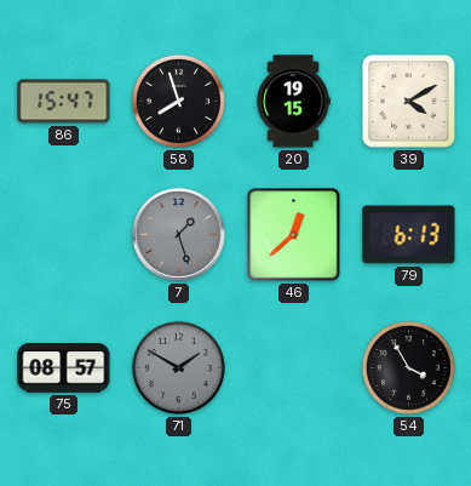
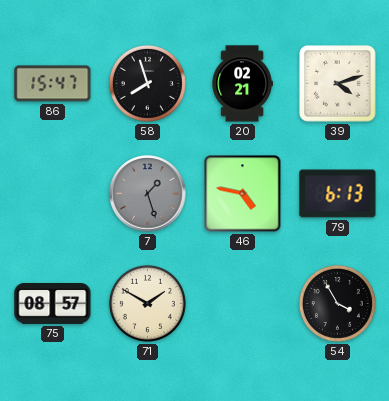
20: 19:15 -> 02:21
39: 4:10 -> 4:12
46: 12:38 -> 4:47
71 dial: grey -> cream
